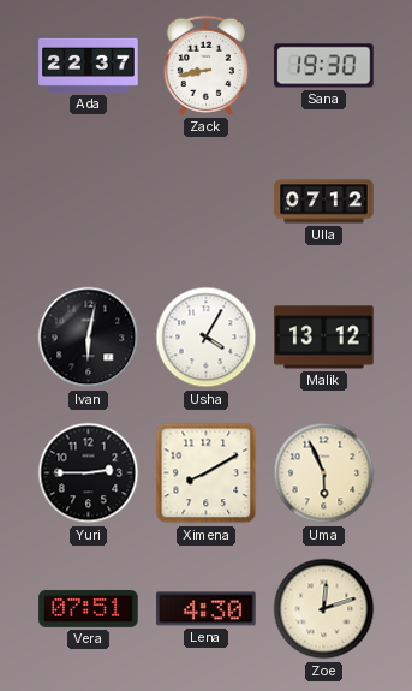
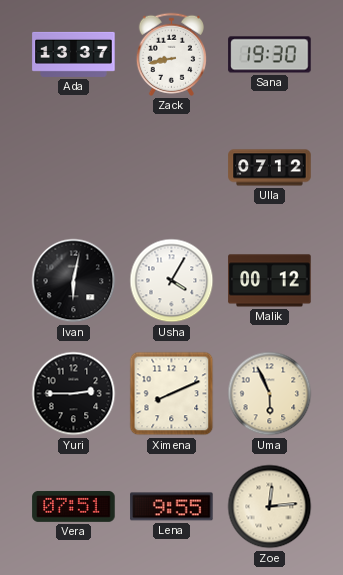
Ada: 22:37 -> 13:37
Malik: 13:12 -> 00:12
Ximena: 8:10 -> 8:11
Lena: 4:30 -> 9:55
Zoe: 12:12 -> 12:14
